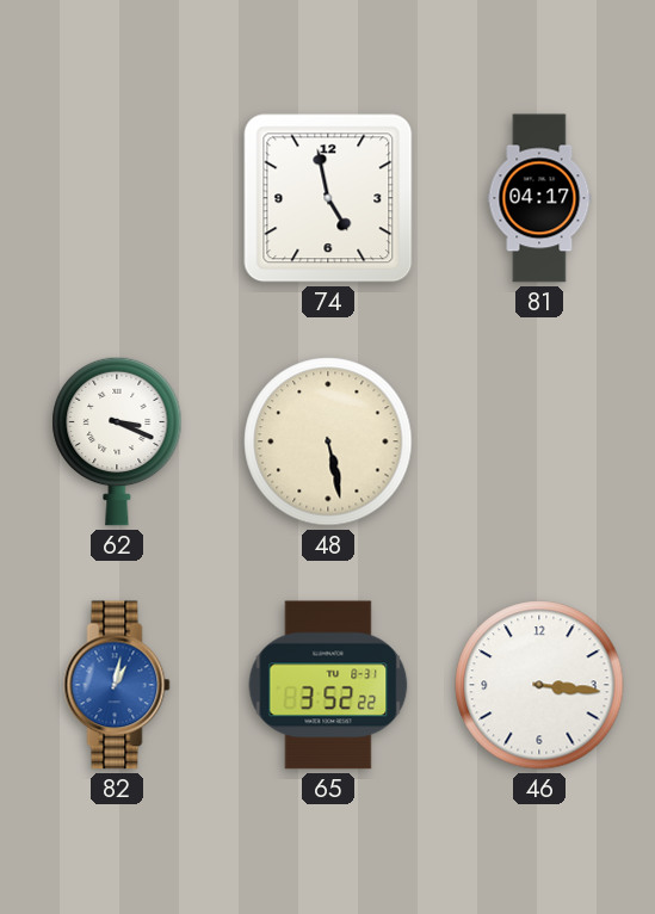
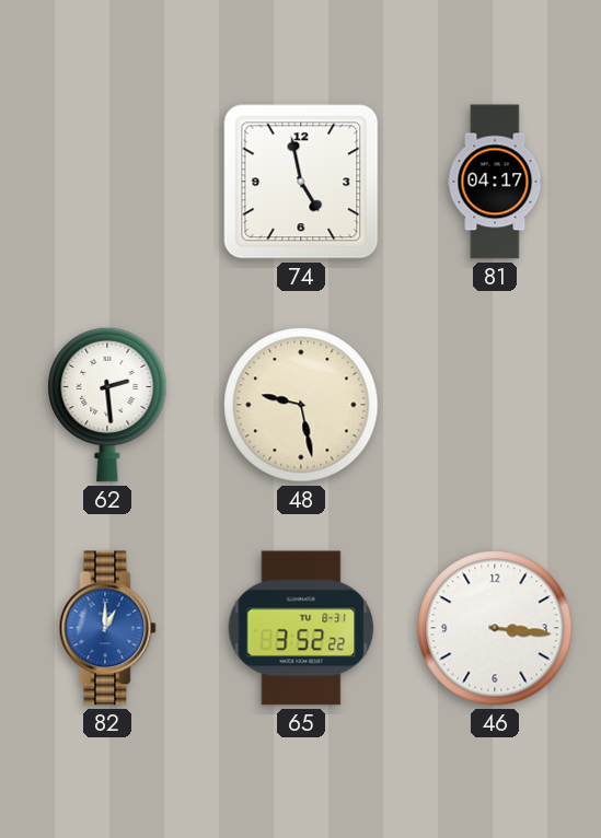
62: 3:19 -> 2:29
48: 5:28 -> 9:28
82: 1:02 -> 1:00
